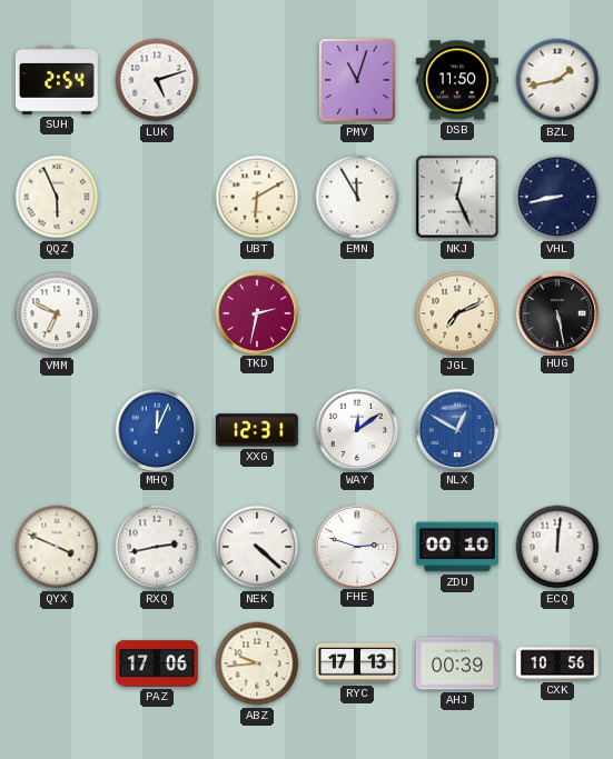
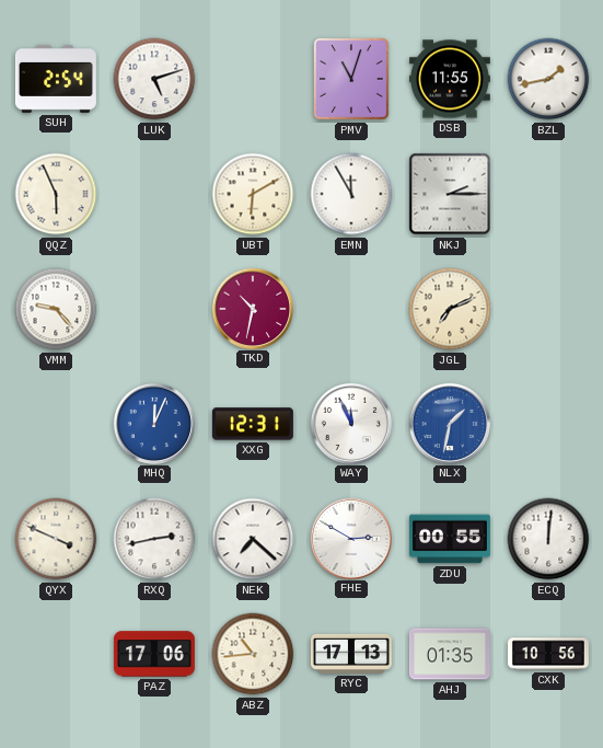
DSB: 11:50 -> 11:55
NKJ: 12:26 -> 2:15
VHL: 8:43 -> none
VMM: 6:49 -> 9:23
TKD: 2:32 -> 10:32
HUG: 5:28 -> none
WAY: 12:09 -> 11:56
NLX: 12:50 -> 1:32
NEK: 4:22 -> 7:22
FHE: 2:48 -> 2:50
ZDU: 00:10 -> 00:55
ABZ: 9:44 -> 10:44
AHJ: 00:39 -> 01:35
